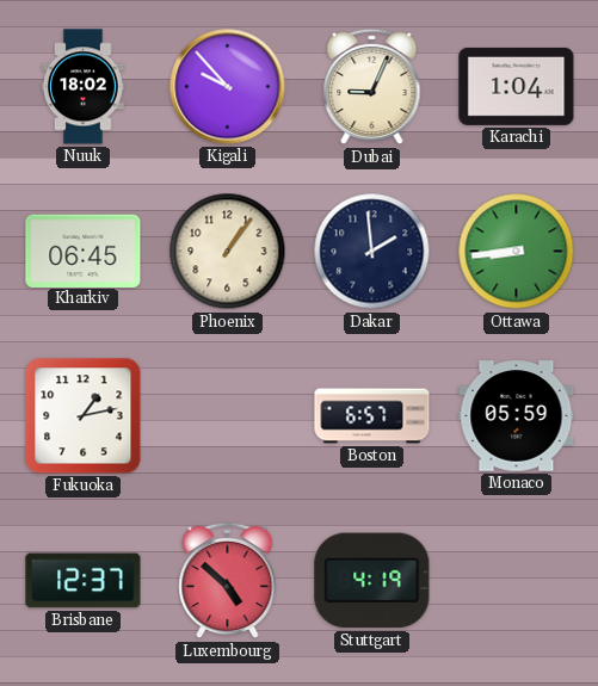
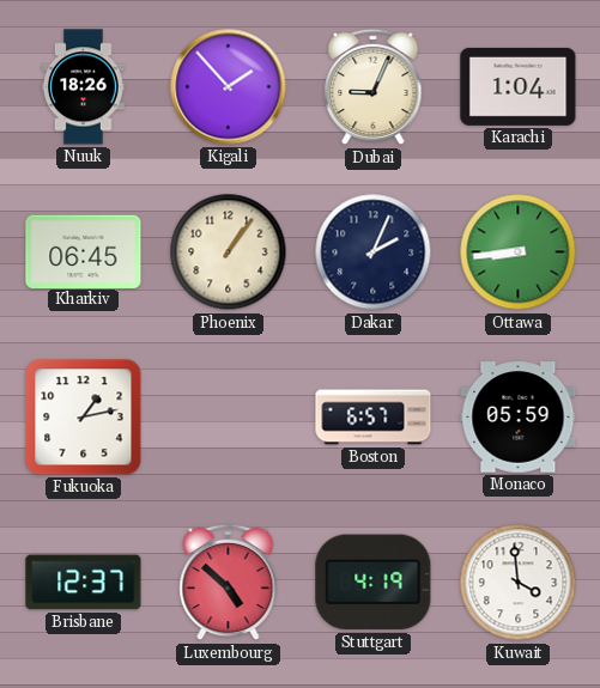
Nuuk: 18:02 -> 18:26
Kigali: 9:53 -> 1:53
Dakar: 1:59 -> 2:04
Kuwait: none -> 3:59
